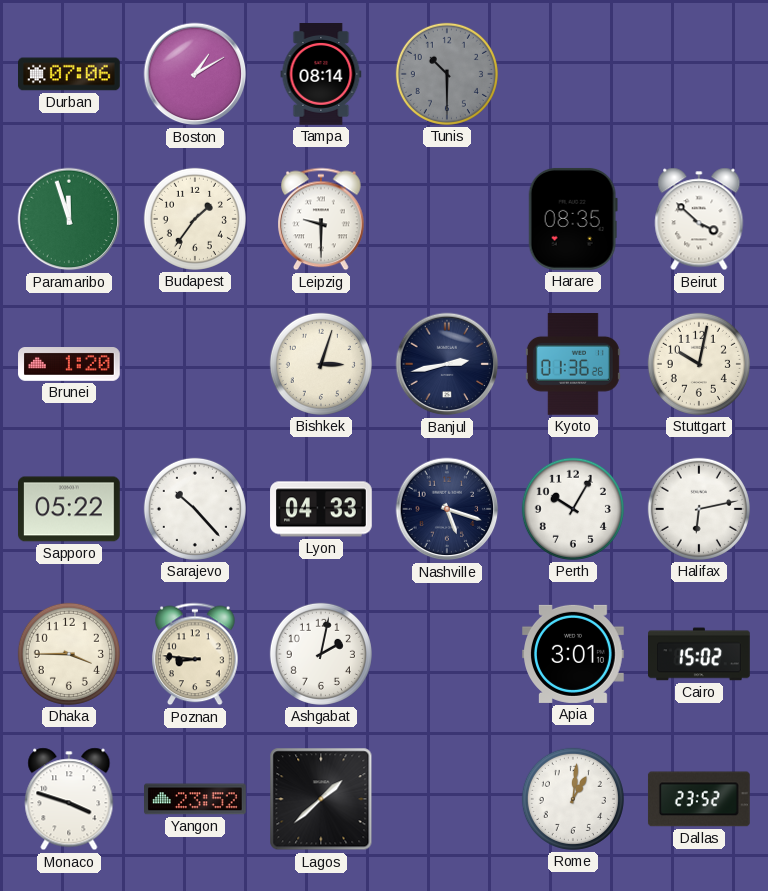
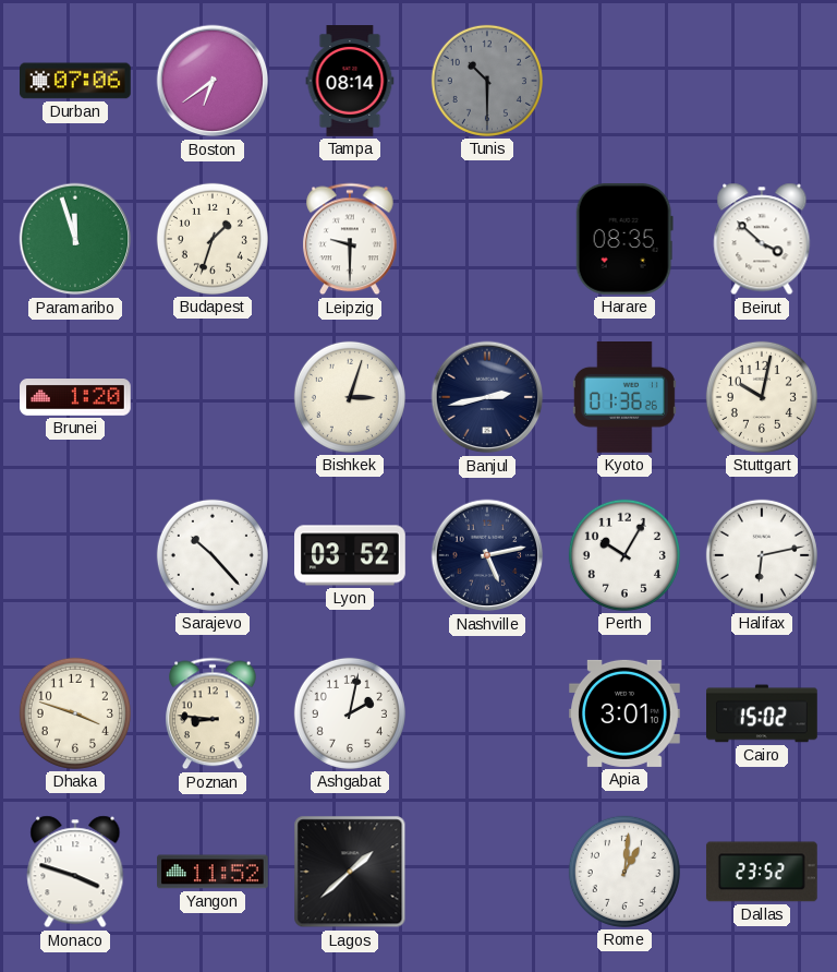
Boston: 1:10 -> 6:39
Budapest: 1:36 -> 1:33
Sapporo: 05:22 -> none
Lyon: 04:33 -> 03:52
Nashville: 5:18 -> 5:13
Dhaka: 3:45 -> 3:48
Yangon: 23:52 -> 11:52
